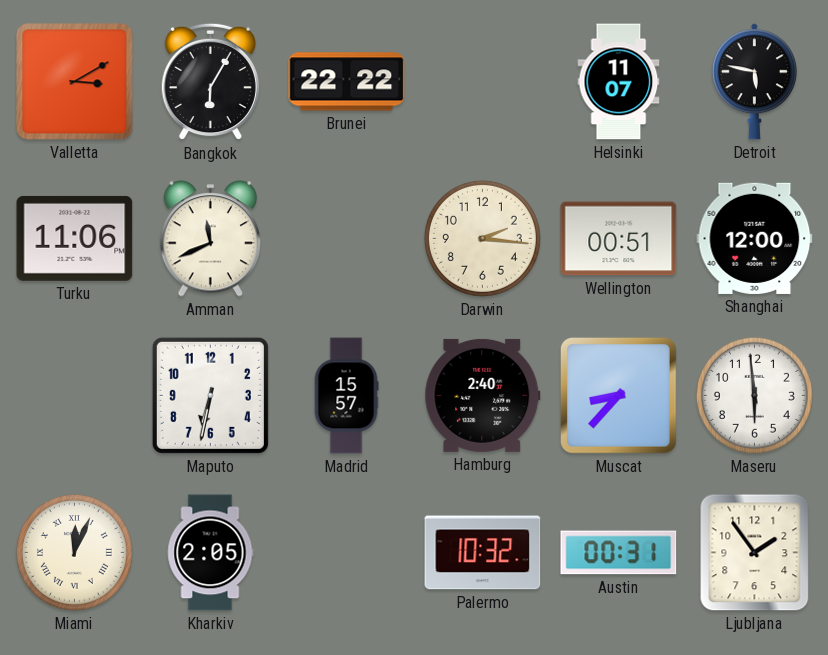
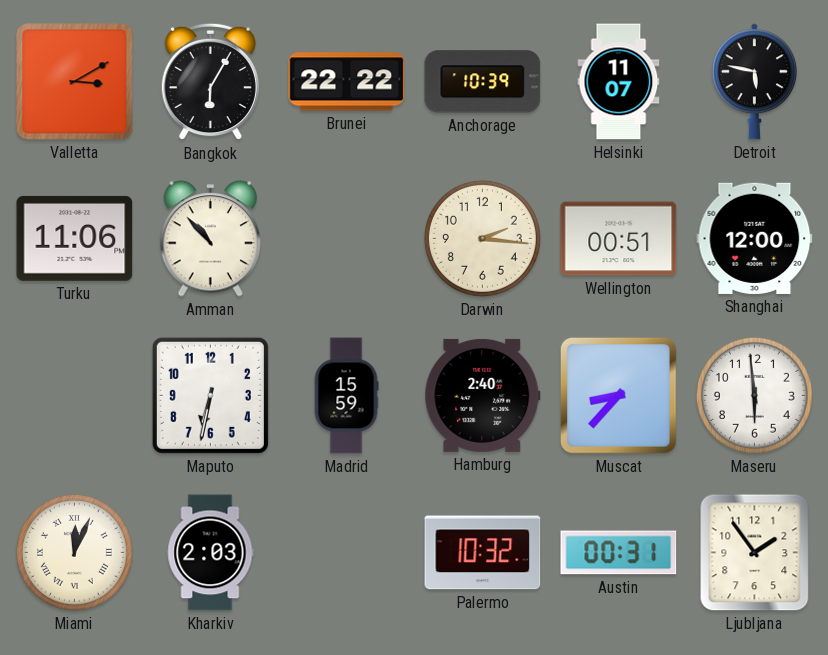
Anchorage: none -> 10:39
Amman: 11:41 -> 10:53
Madrid: 15:57 -> 15:59
Kharkiv: 2:05 -> 2:03
